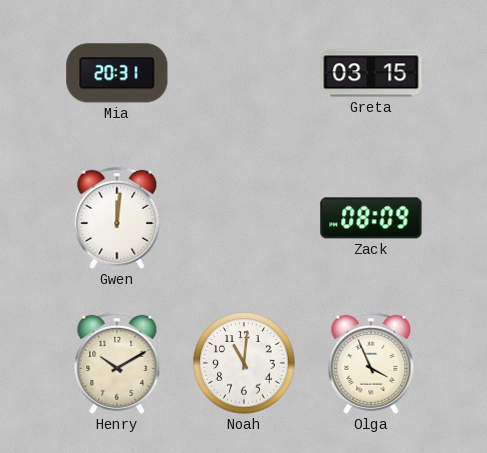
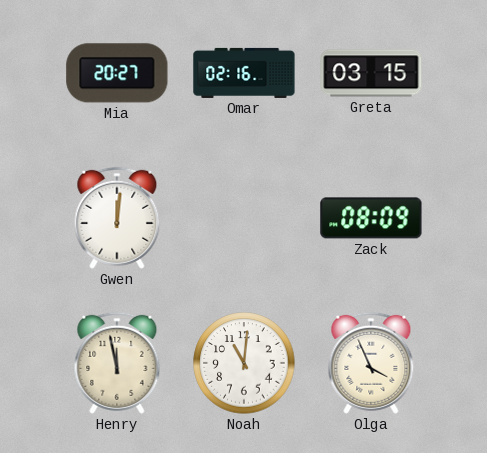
Mia: 20:31 -> 20:27
Omar: none -> 02:16
Henry: 10:10 -> 11:58
